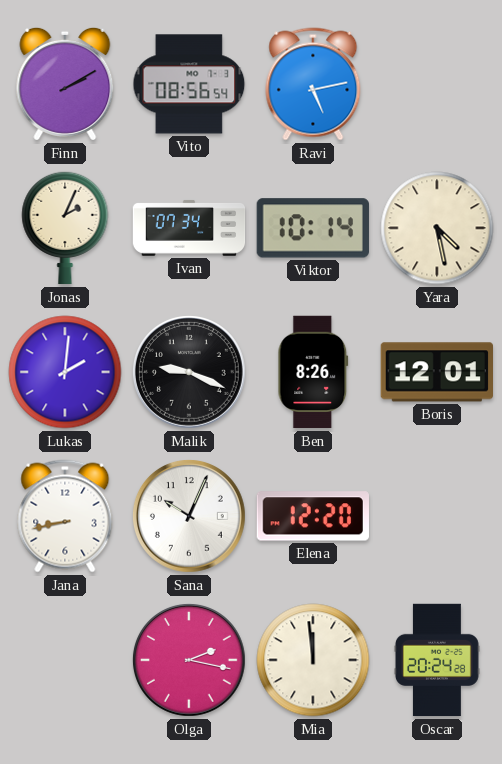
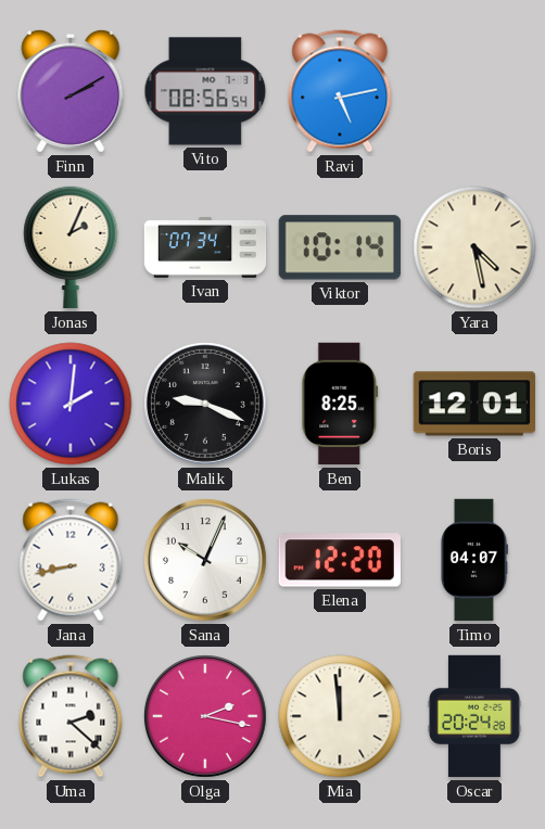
Ben: 8:26 -> 8:25
Timo: none -> 04:07
Uma: none -> 2:22
